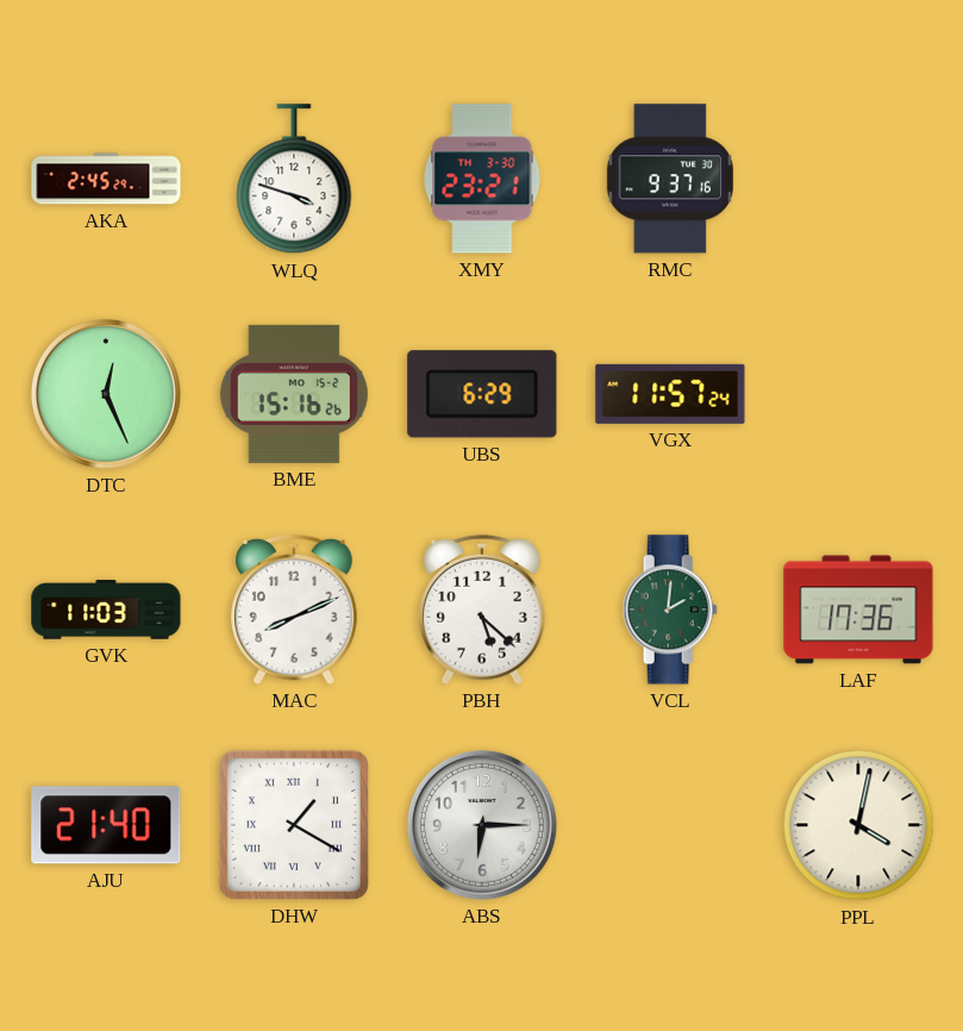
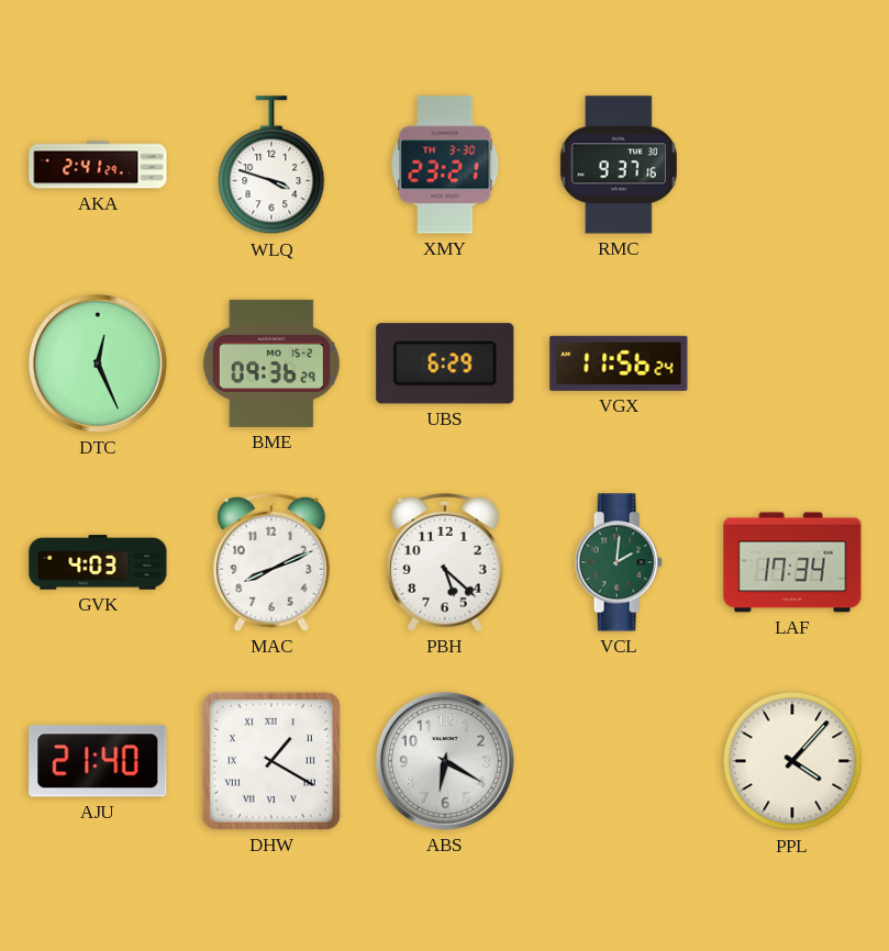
AKA: 2:45 -> 2:41
BME: 15:16 -> 09:36
VGX: 11:57 -> 11:56
GVK: 11:03 -> 4:03
LAF: 17:36 -> 17:34
ABS: 6:15 -> 6:20
PPL: 4:02 -> 4:07
